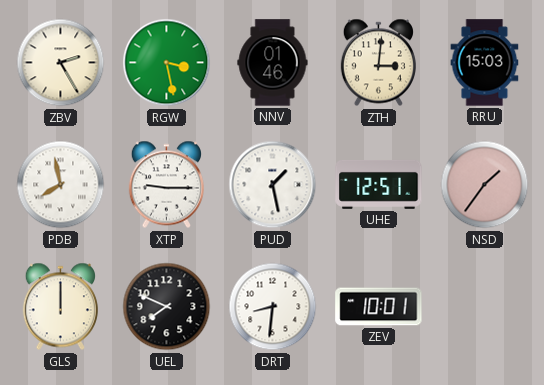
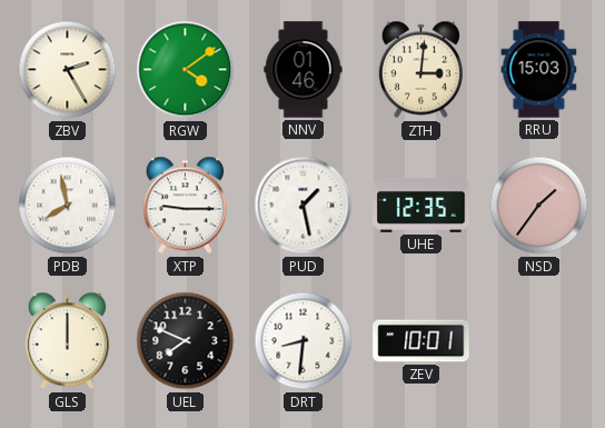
RGW: 3:28 -> 4:09
UHE: 12:51 -> 12:35
